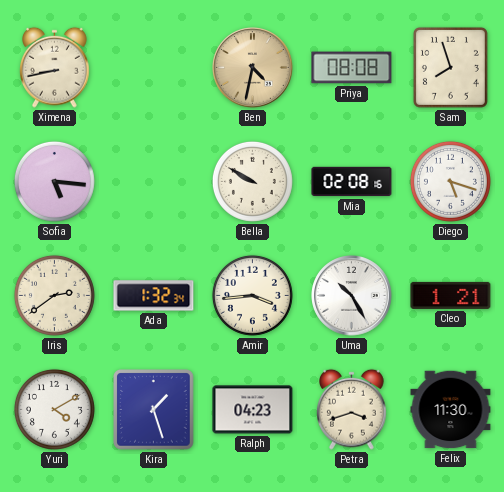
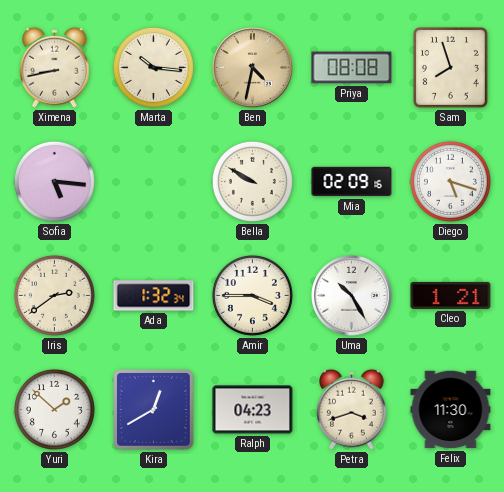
Marta: none -> 10:16
Mia: 02:08 -> 02:09
Amir: 3:44 -> 3:45
Yuri: 4:10 -> 1:52
Kira: 1:27 -> 12:40
